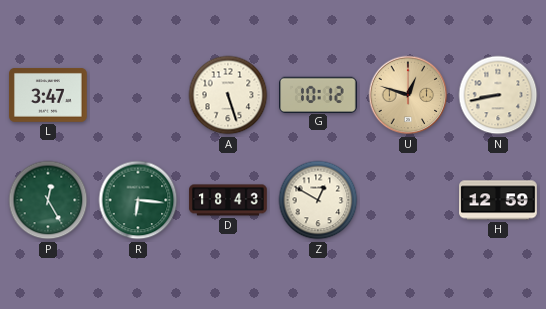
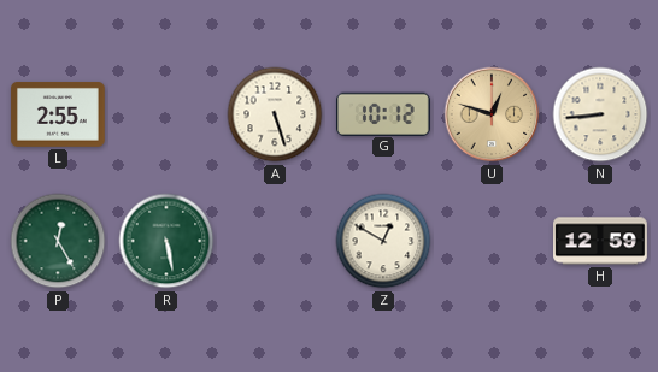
L: 3:47 -> 2:55
N: 8:43 -> 8:44
R: 6:16 -> 5:28
D: 18:43 -> none
